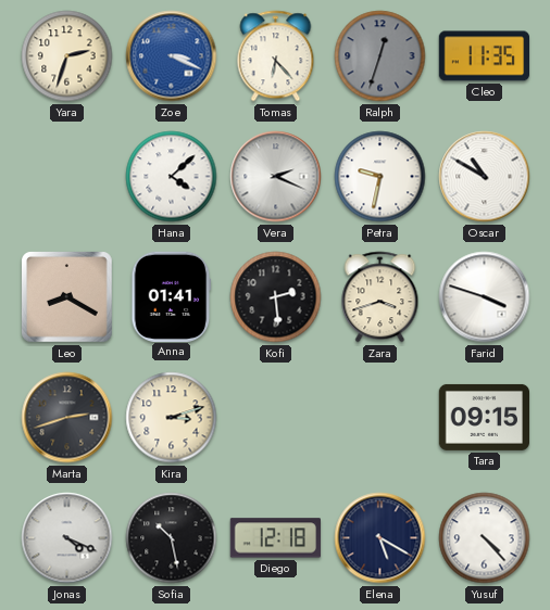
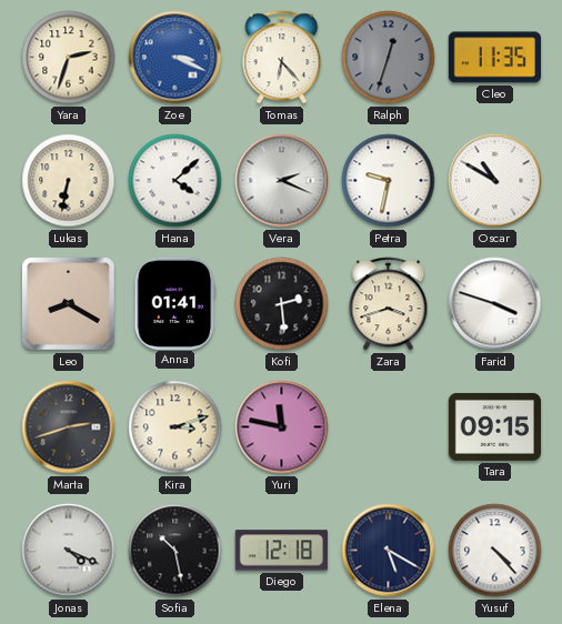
Lukas: none -> 6:32
Yuri: none -> 11:47
